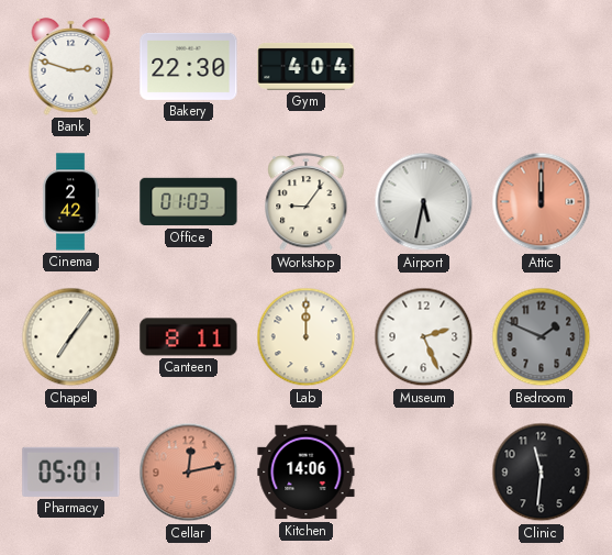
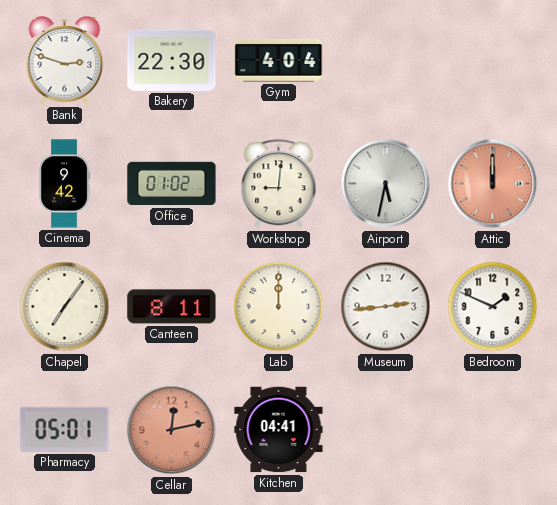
Cinema: 2:42 -> 9:42
Office: 01:03 -> 01:02
Workshop: 9:06 -> 9:01
Museum: 2:26 -> 2:44
Bedroom dial: grey -> white
Kitchen: 14:06 -> 04:41
Clinic: 11:31 -> none
